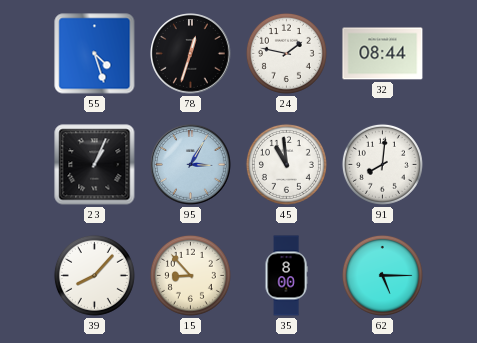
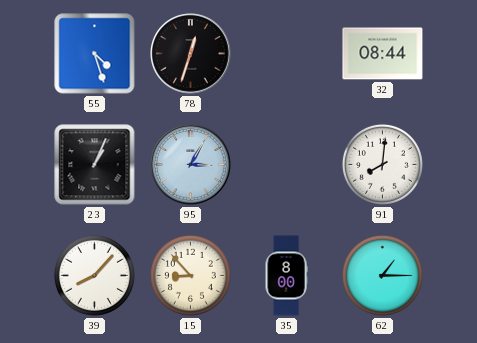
24: 1:47 -> none
45: 10:59 -> none
62: 5:15 -> 1:15
